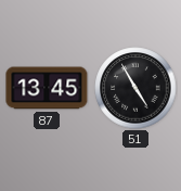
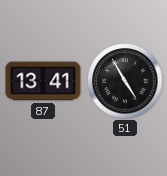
87: 13:45 -> 13:41
